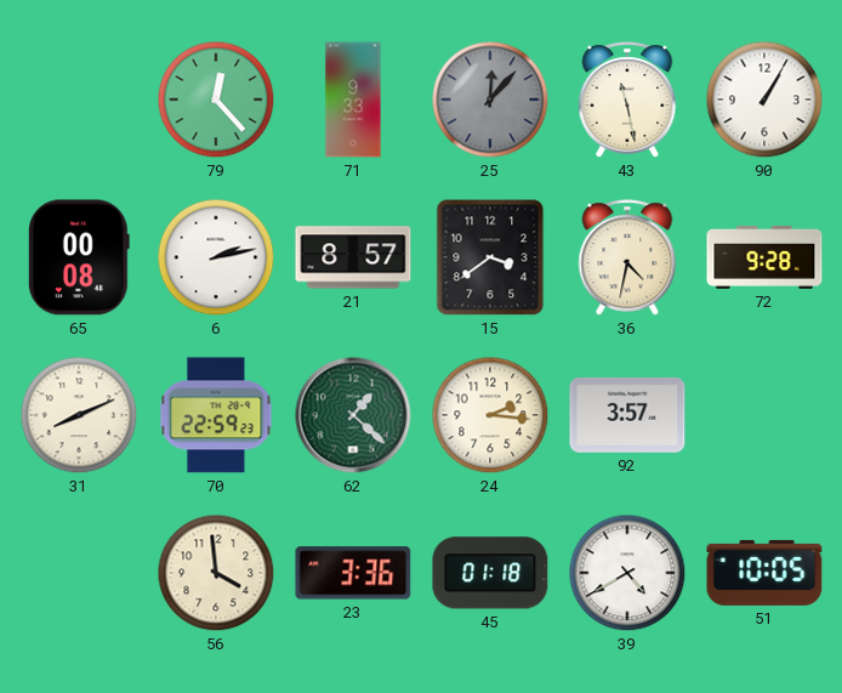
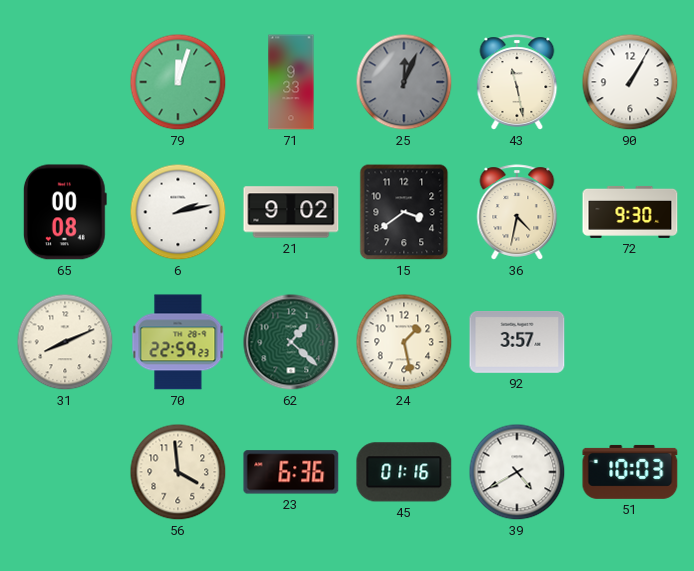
79: 12:23 -> 12:03
25: 12:07 -> 12:04
21: 8:57 -> 9:02
72: 9:28 -> 9:30
24: 2:16 -> 1:28
23: 3:36 -> 6:36
45: 01:18 -> 01:16
51: 10:05 -> 10:03
